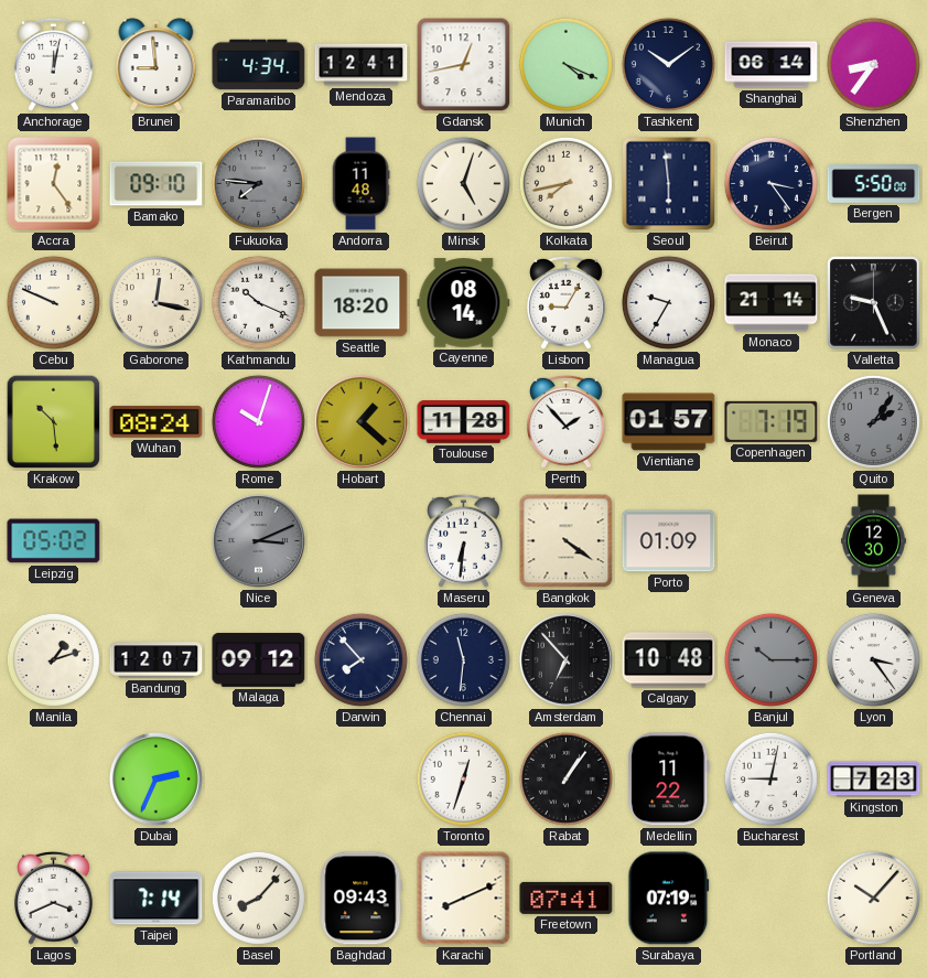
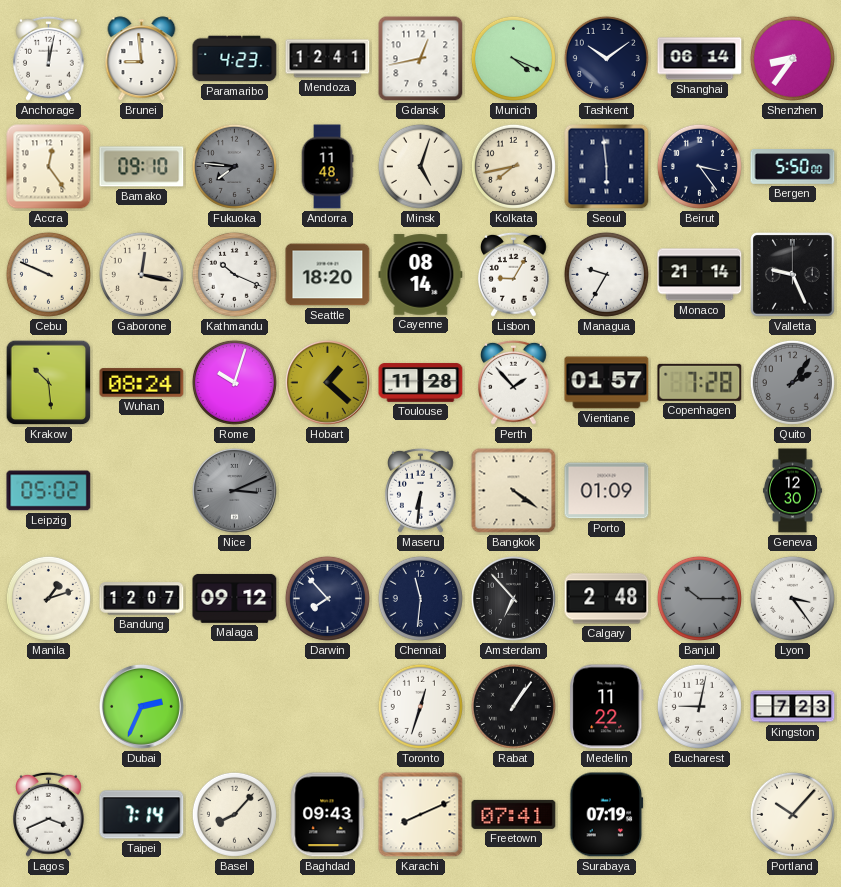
Paramaribo: 4:34 -> 4:23
Copenhagen: 7:19 -> 7:28
Calgary: 10:48 -> 2:48
